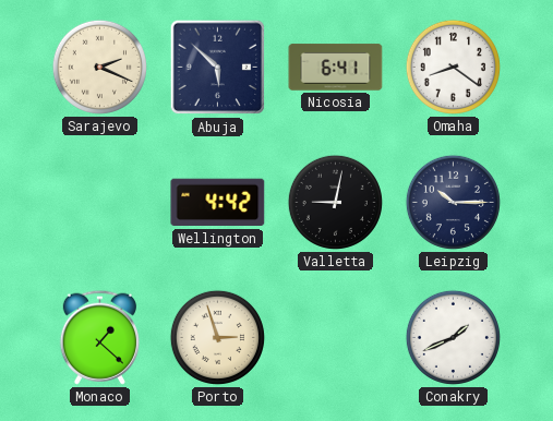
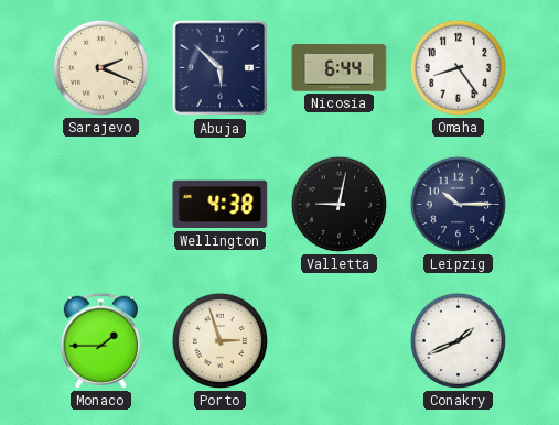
Nicosia: 6:41 -> 6:44
Omaha: 8:21 -> 8:24
Wellington: 4:42 -> 4:38
Monaco: 1:22 -> 1:45
